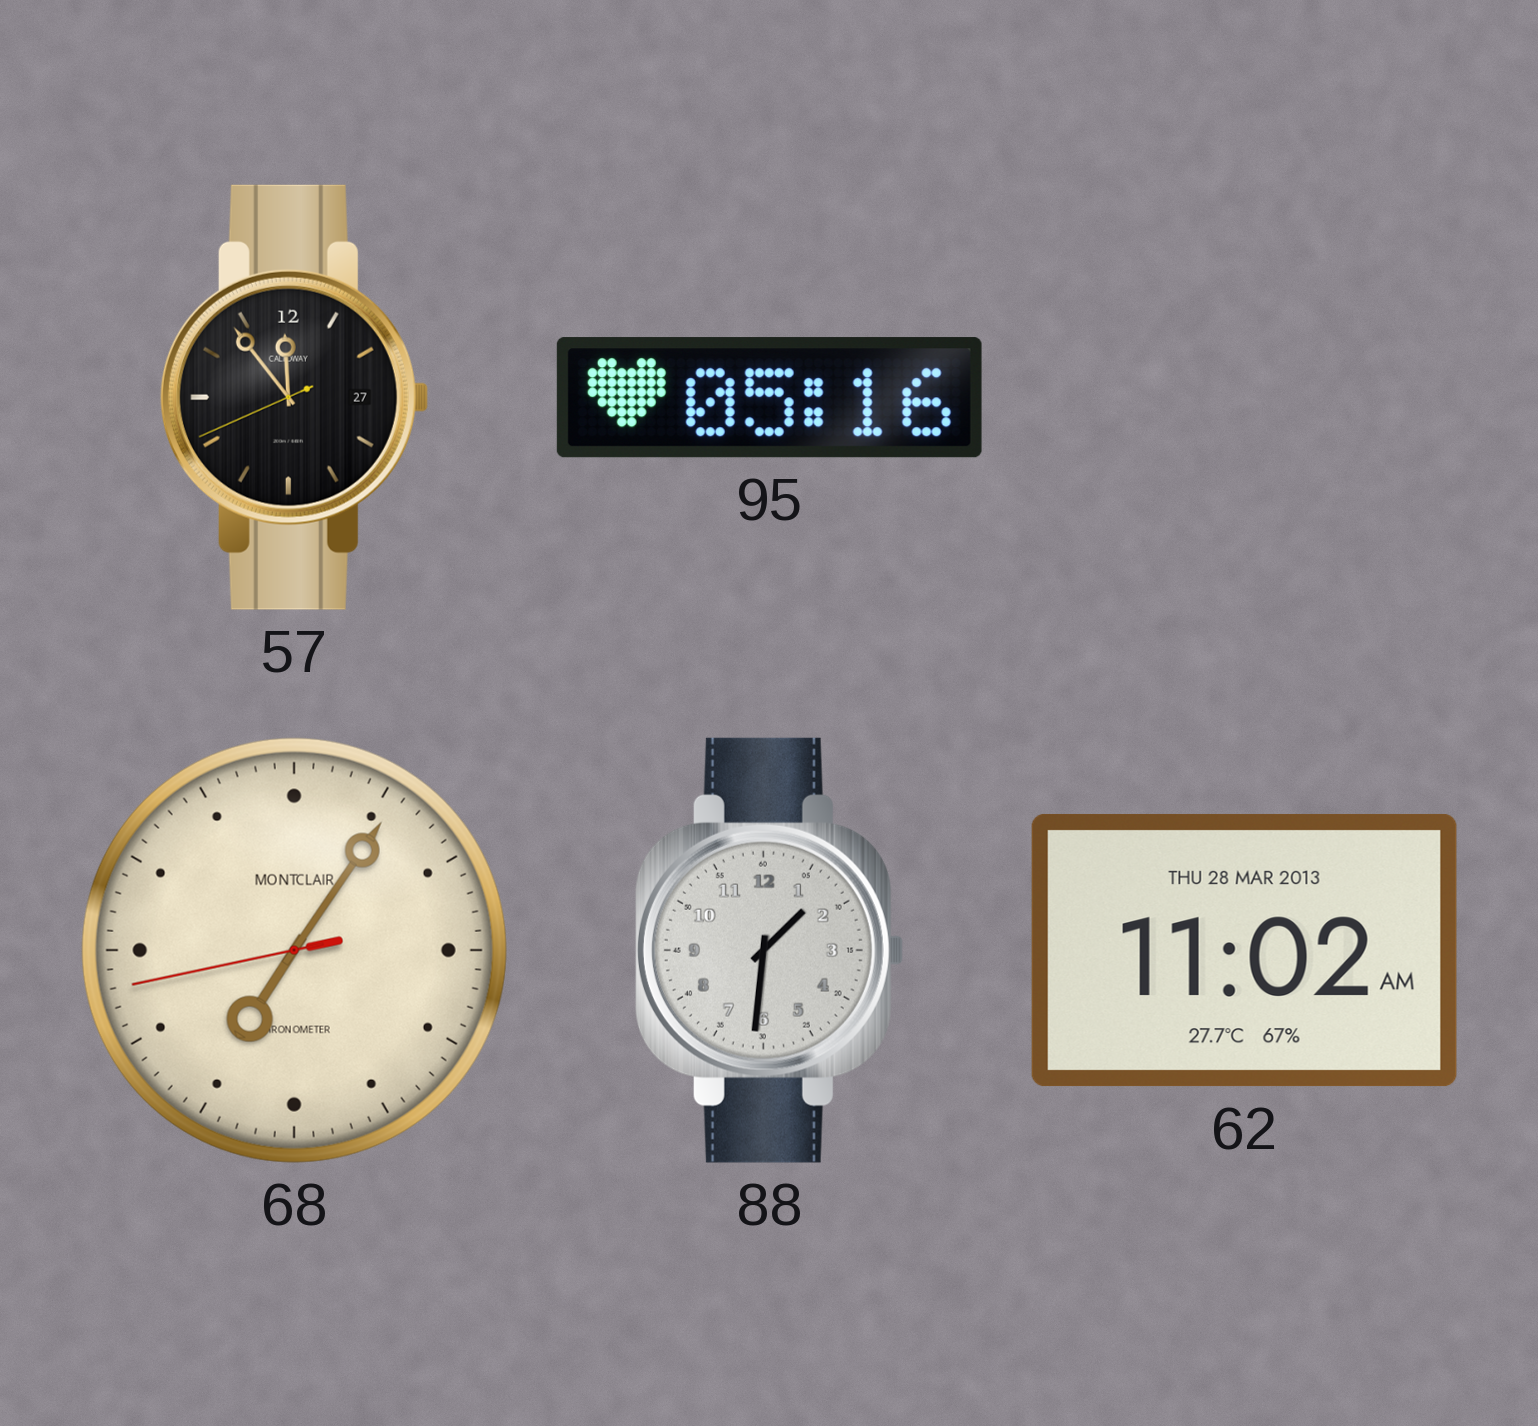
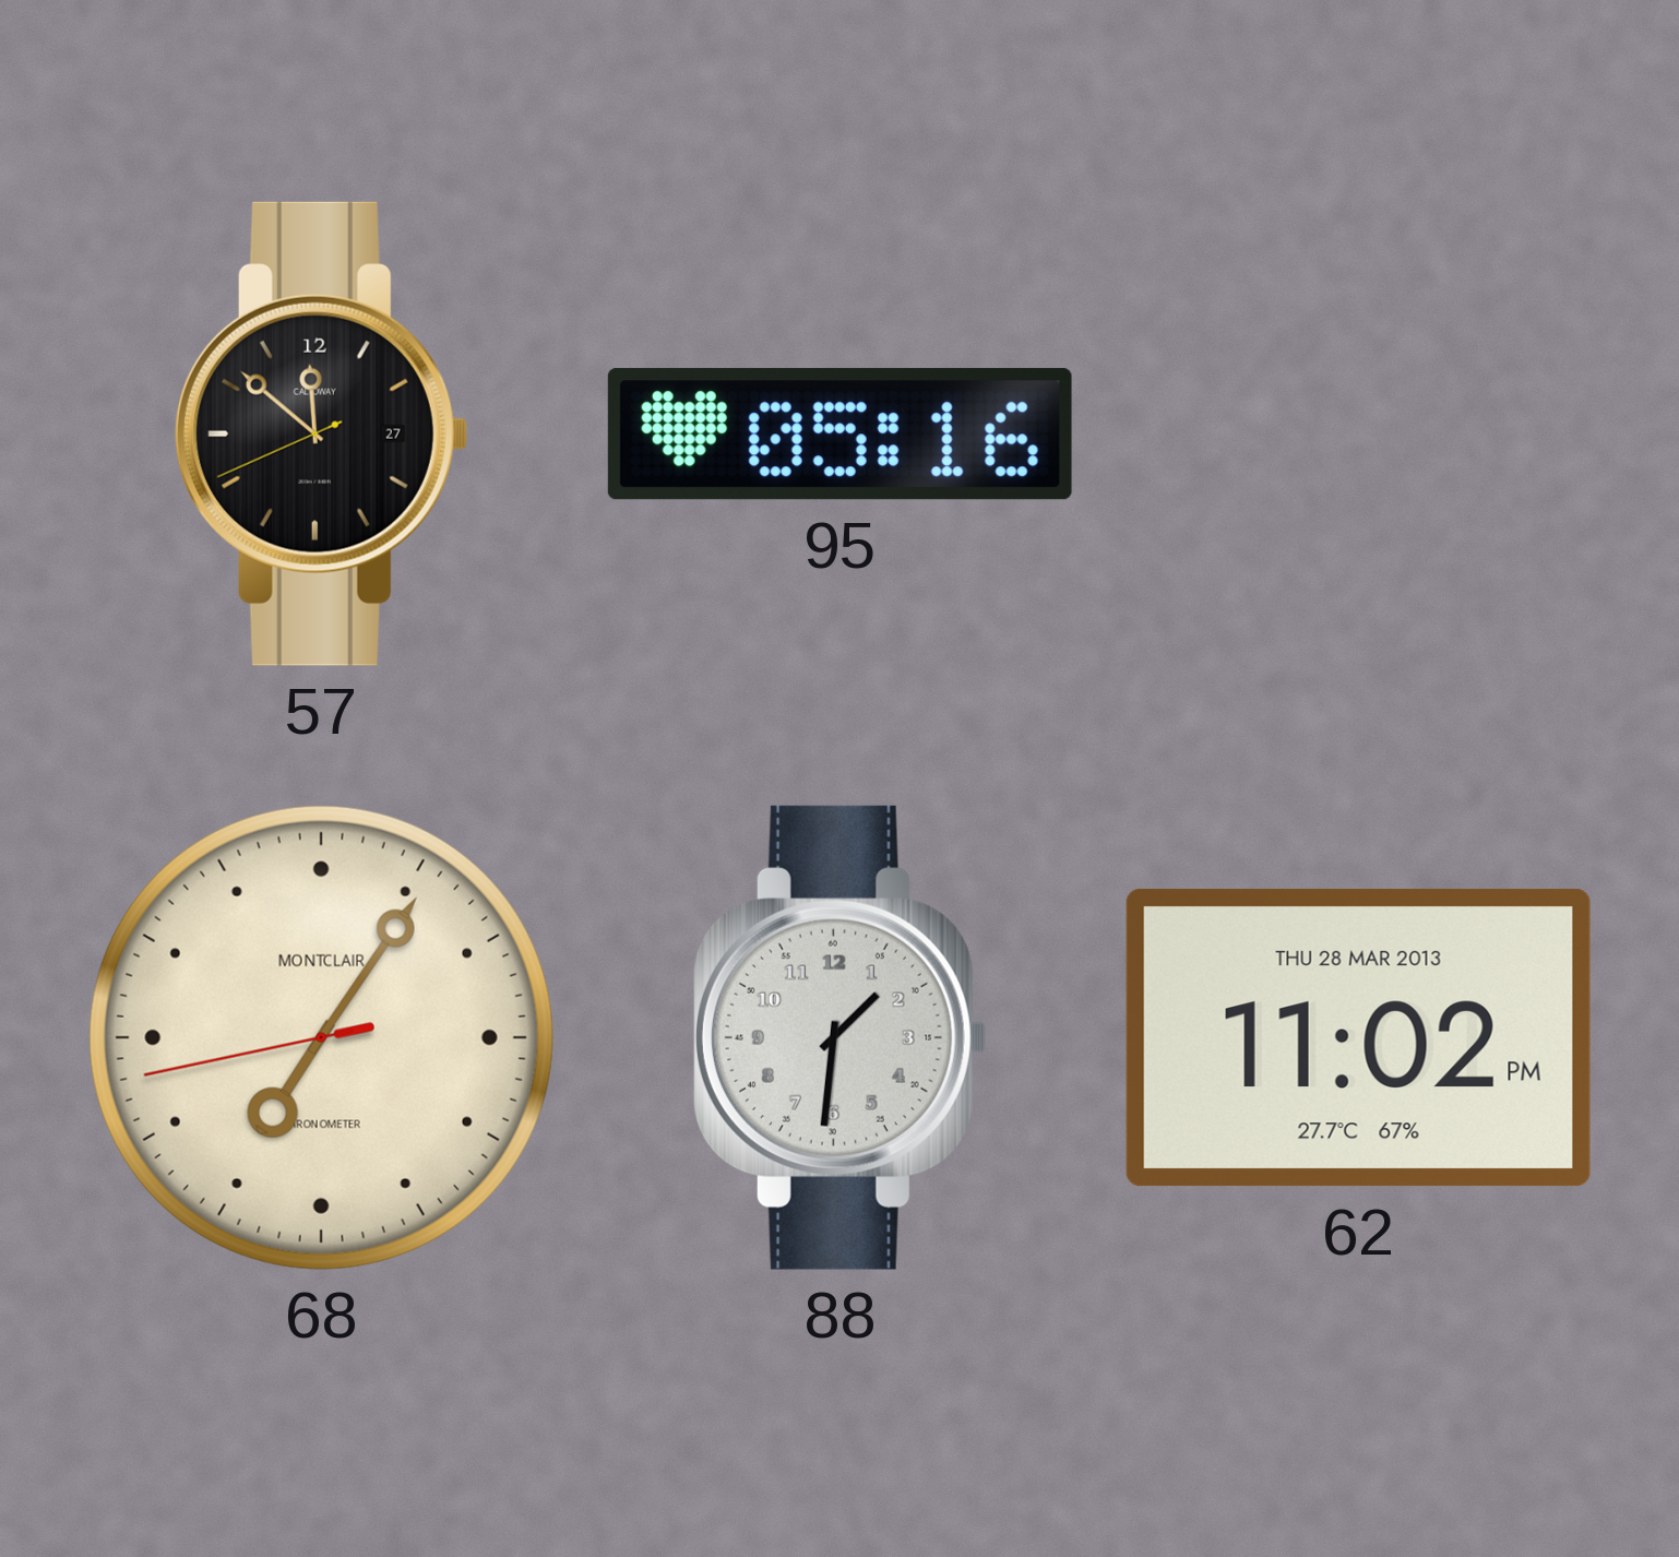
57: 11:53 -> 11:51
62: 11:02 AM -> 11:02 PM
